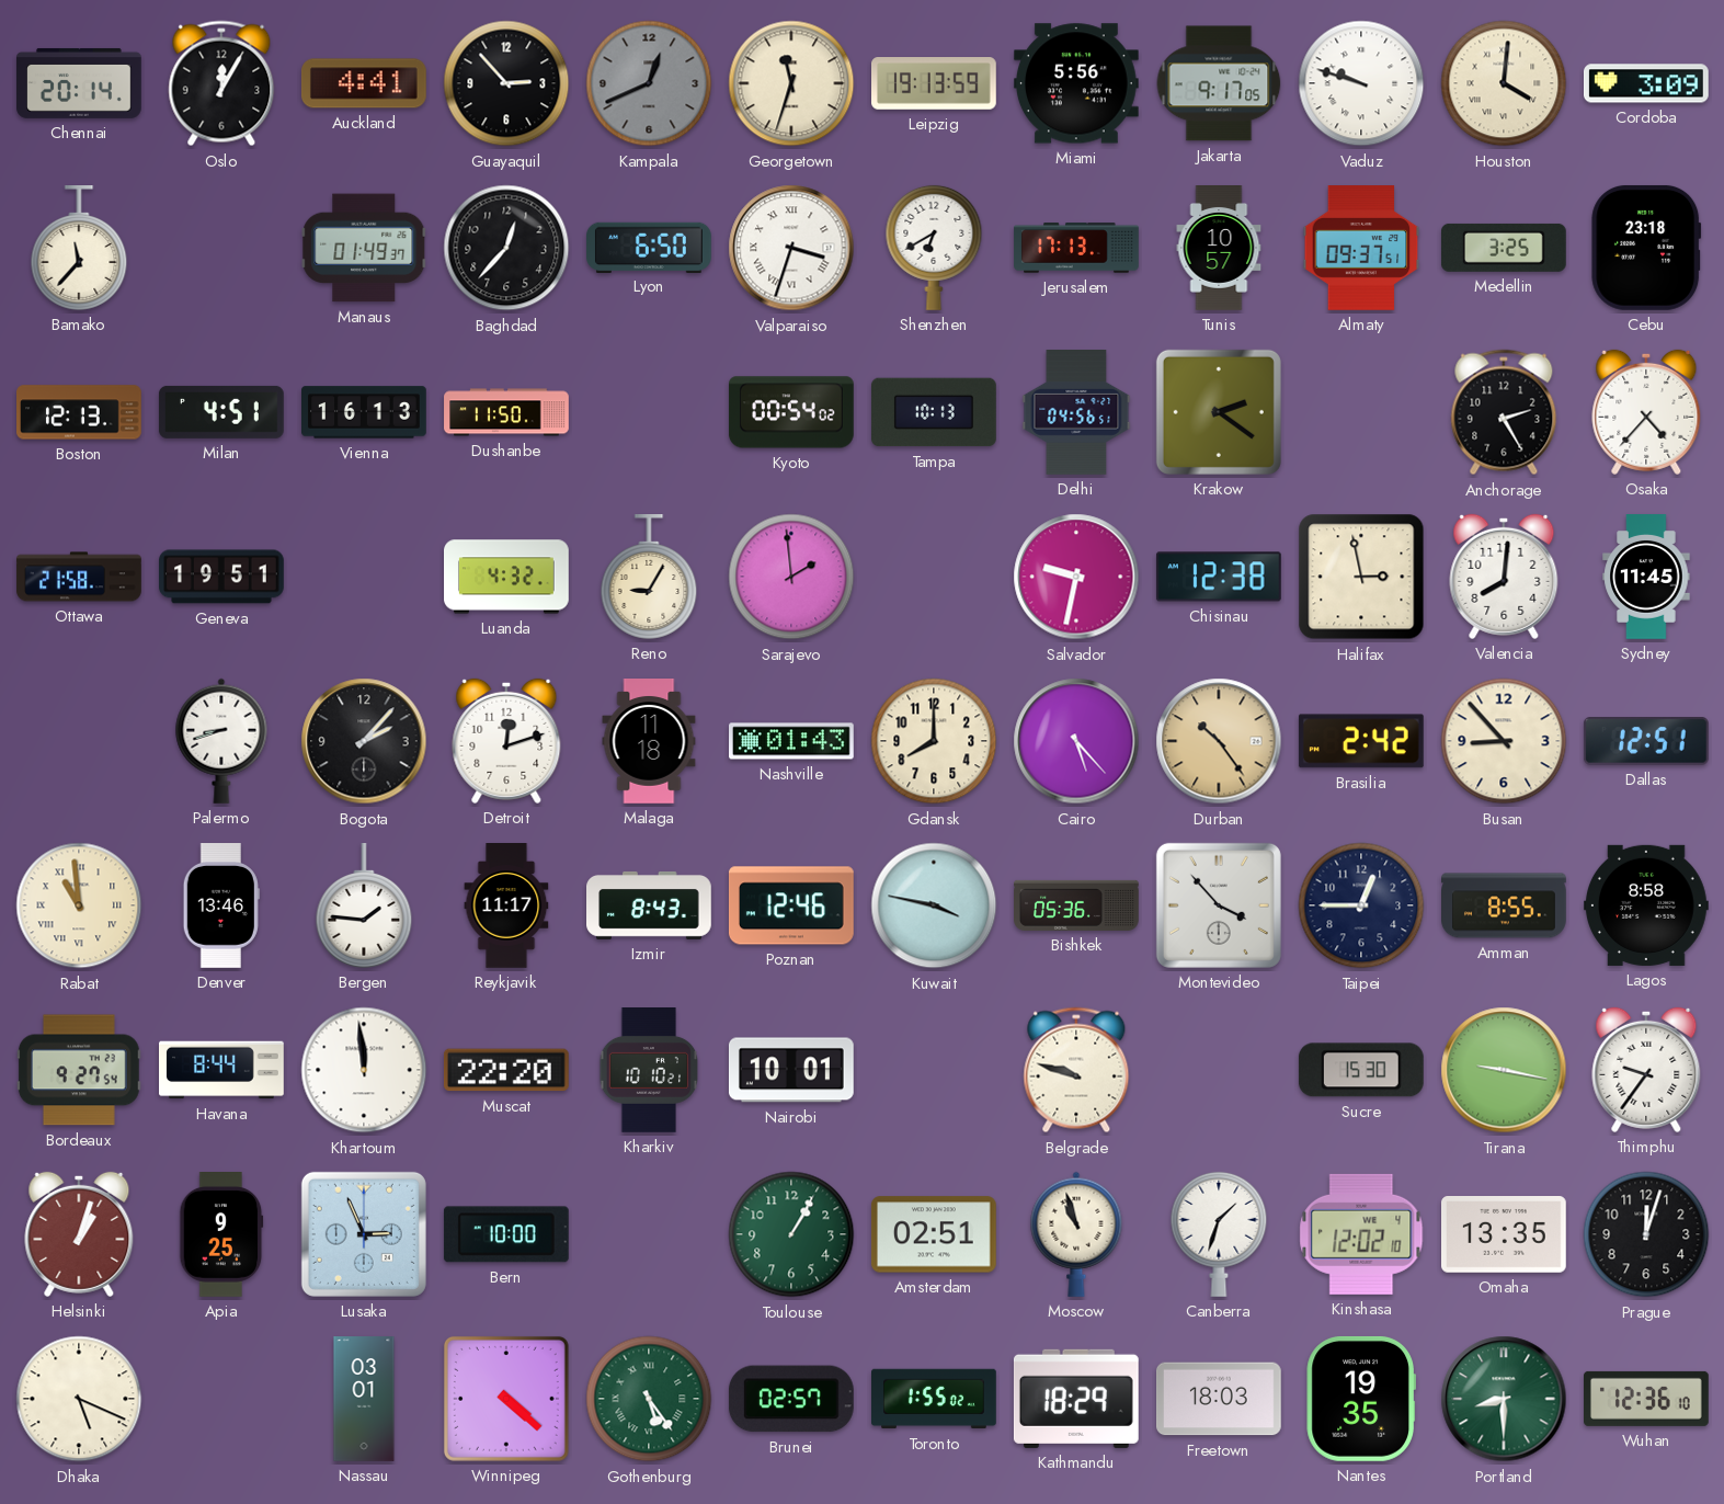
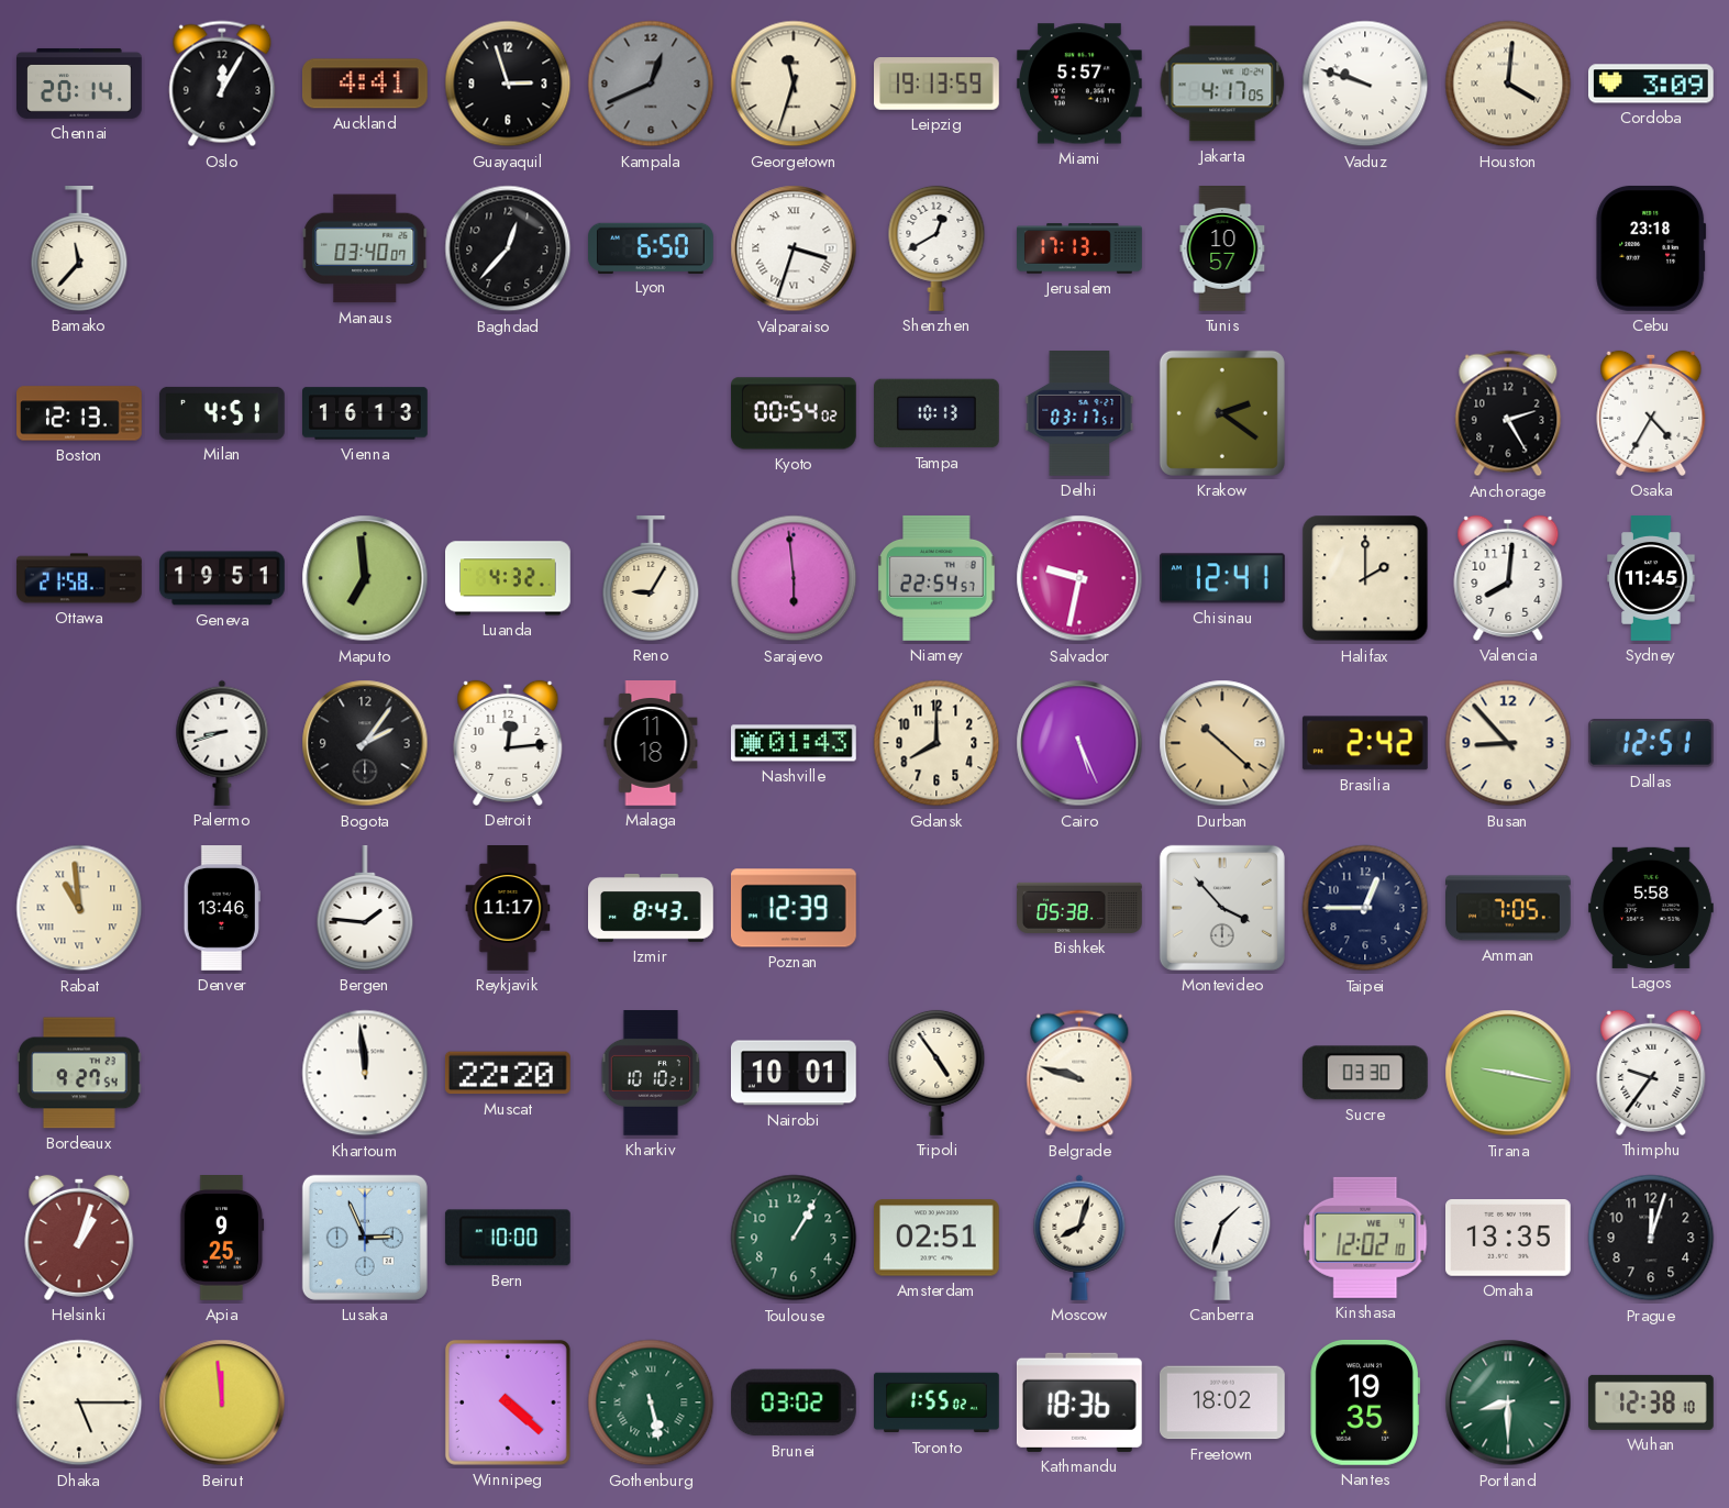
Guayaquil: 2:53 -> 2:57
Miami: 5:56 -> 5:57
Jakarta: 9:17 -> 4:17
Manaus: 01:49 -> 03:40
Shenzhen: 6:40 -> 12:40
Almaty: 09:37 -> none
Medellin: 3:25 -> none
Dushanbe: 11:50 -> none
Delhi: 04:56 -> 03:17
Osaka: 4:37 -> 4:35
Maputo: none -> 6:59
Sarajevo: 1:59 -> 5:59
Niamey: none -> 22:54
Chisinau: 12:38 -> 12:41
Halifax: 2:58 -> 2:00
Bogota: 2:07 -> 2:06
Detroit: 12:12 -> 12:14
Cairo: 5:23 -> 5:26
Durban: 10:24 -> 10:22
Poznan: 12:46 -> 12:39
Kuwait: 3:47 -> none
Bishkek: 05:36 -> 05:38
Amman: 8:55 -> 7:05
Lagos: 8:58 -> 5:58
Havana: 8:44 -> none
Tripoli: none -> 4:54
Sucre: 15:30 -> 03:30
Moscow: 10:57 -> 8:03
Dhaka: 5:19 -> 5:15
Beirut: none -> 11:59
Nassau: 03:01 -> none
Gothenburg: 5:24 -> 5:28
Brunei: 02:57 -> 03:02
Kathmandu: 18:29 -> 18:36
Freetown: 18:03 -> 18:02
Wuhan: 12:36 -> 12:38
